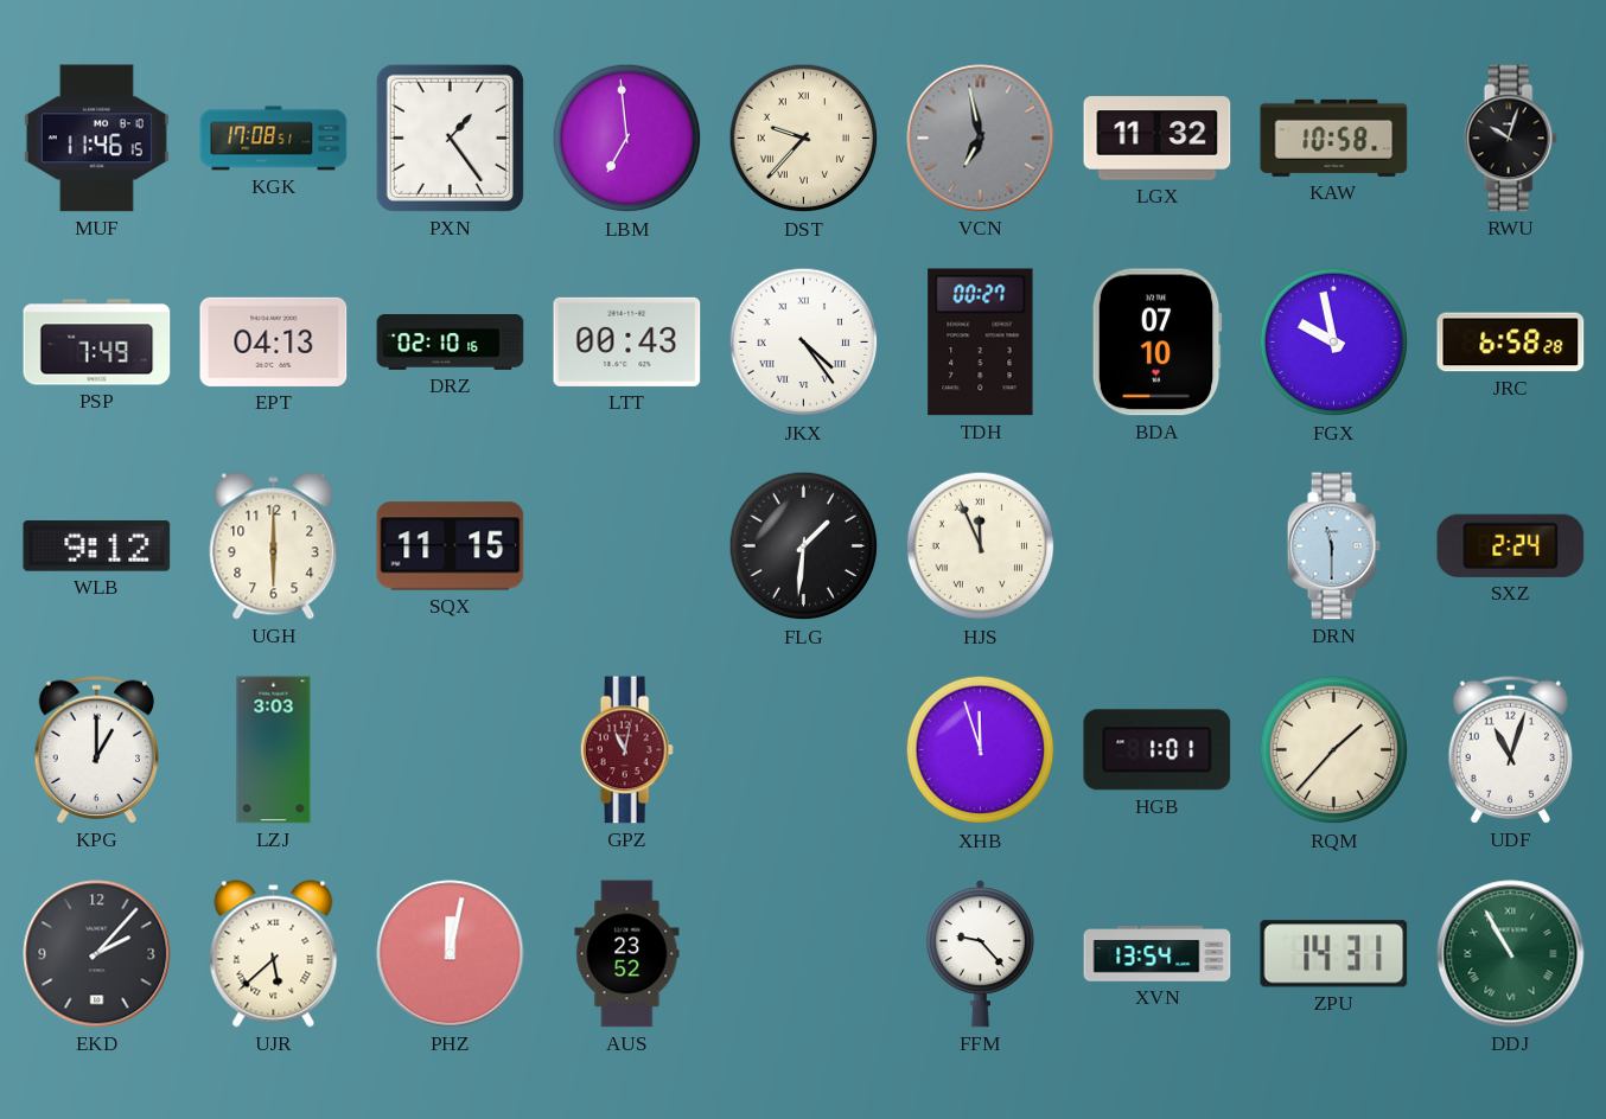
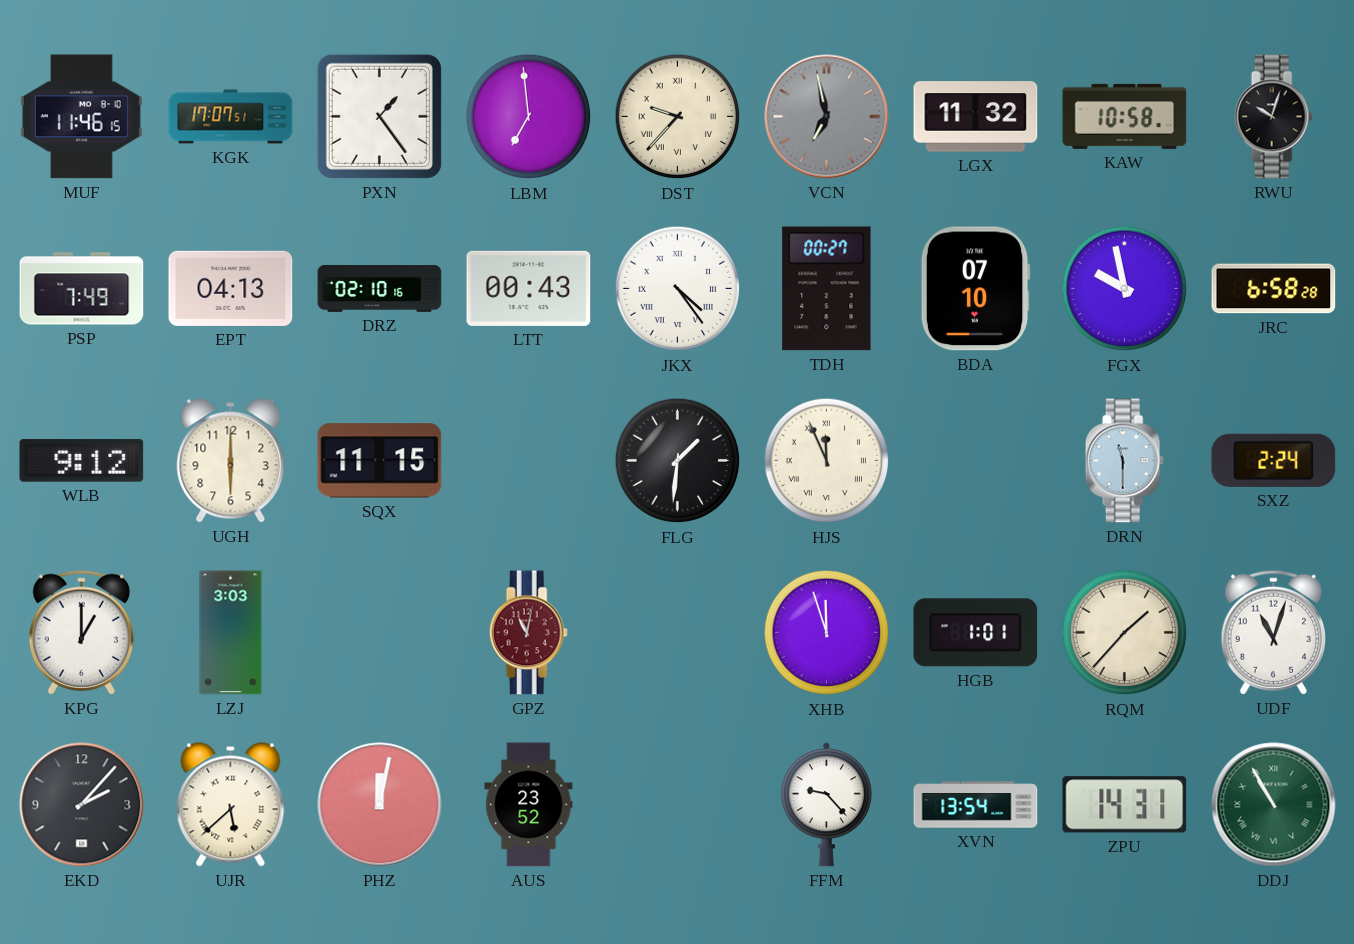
KGK: 17:08 -> 17:07
